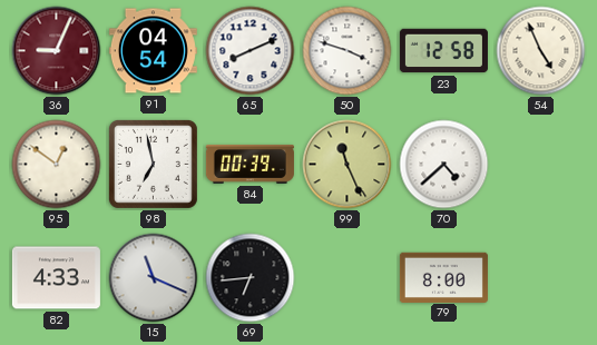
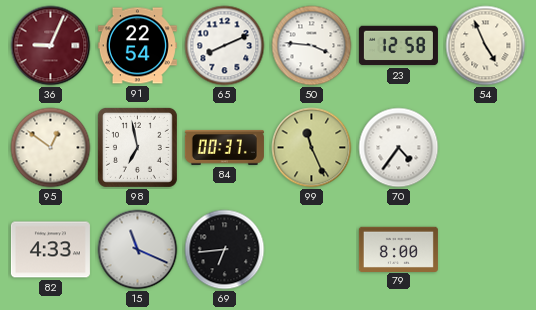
91: 04:54 -> 22:54
50: 3:48 -> 3:46
84: 00:39 -> 00:37
70: 4:38 -> 4:36
